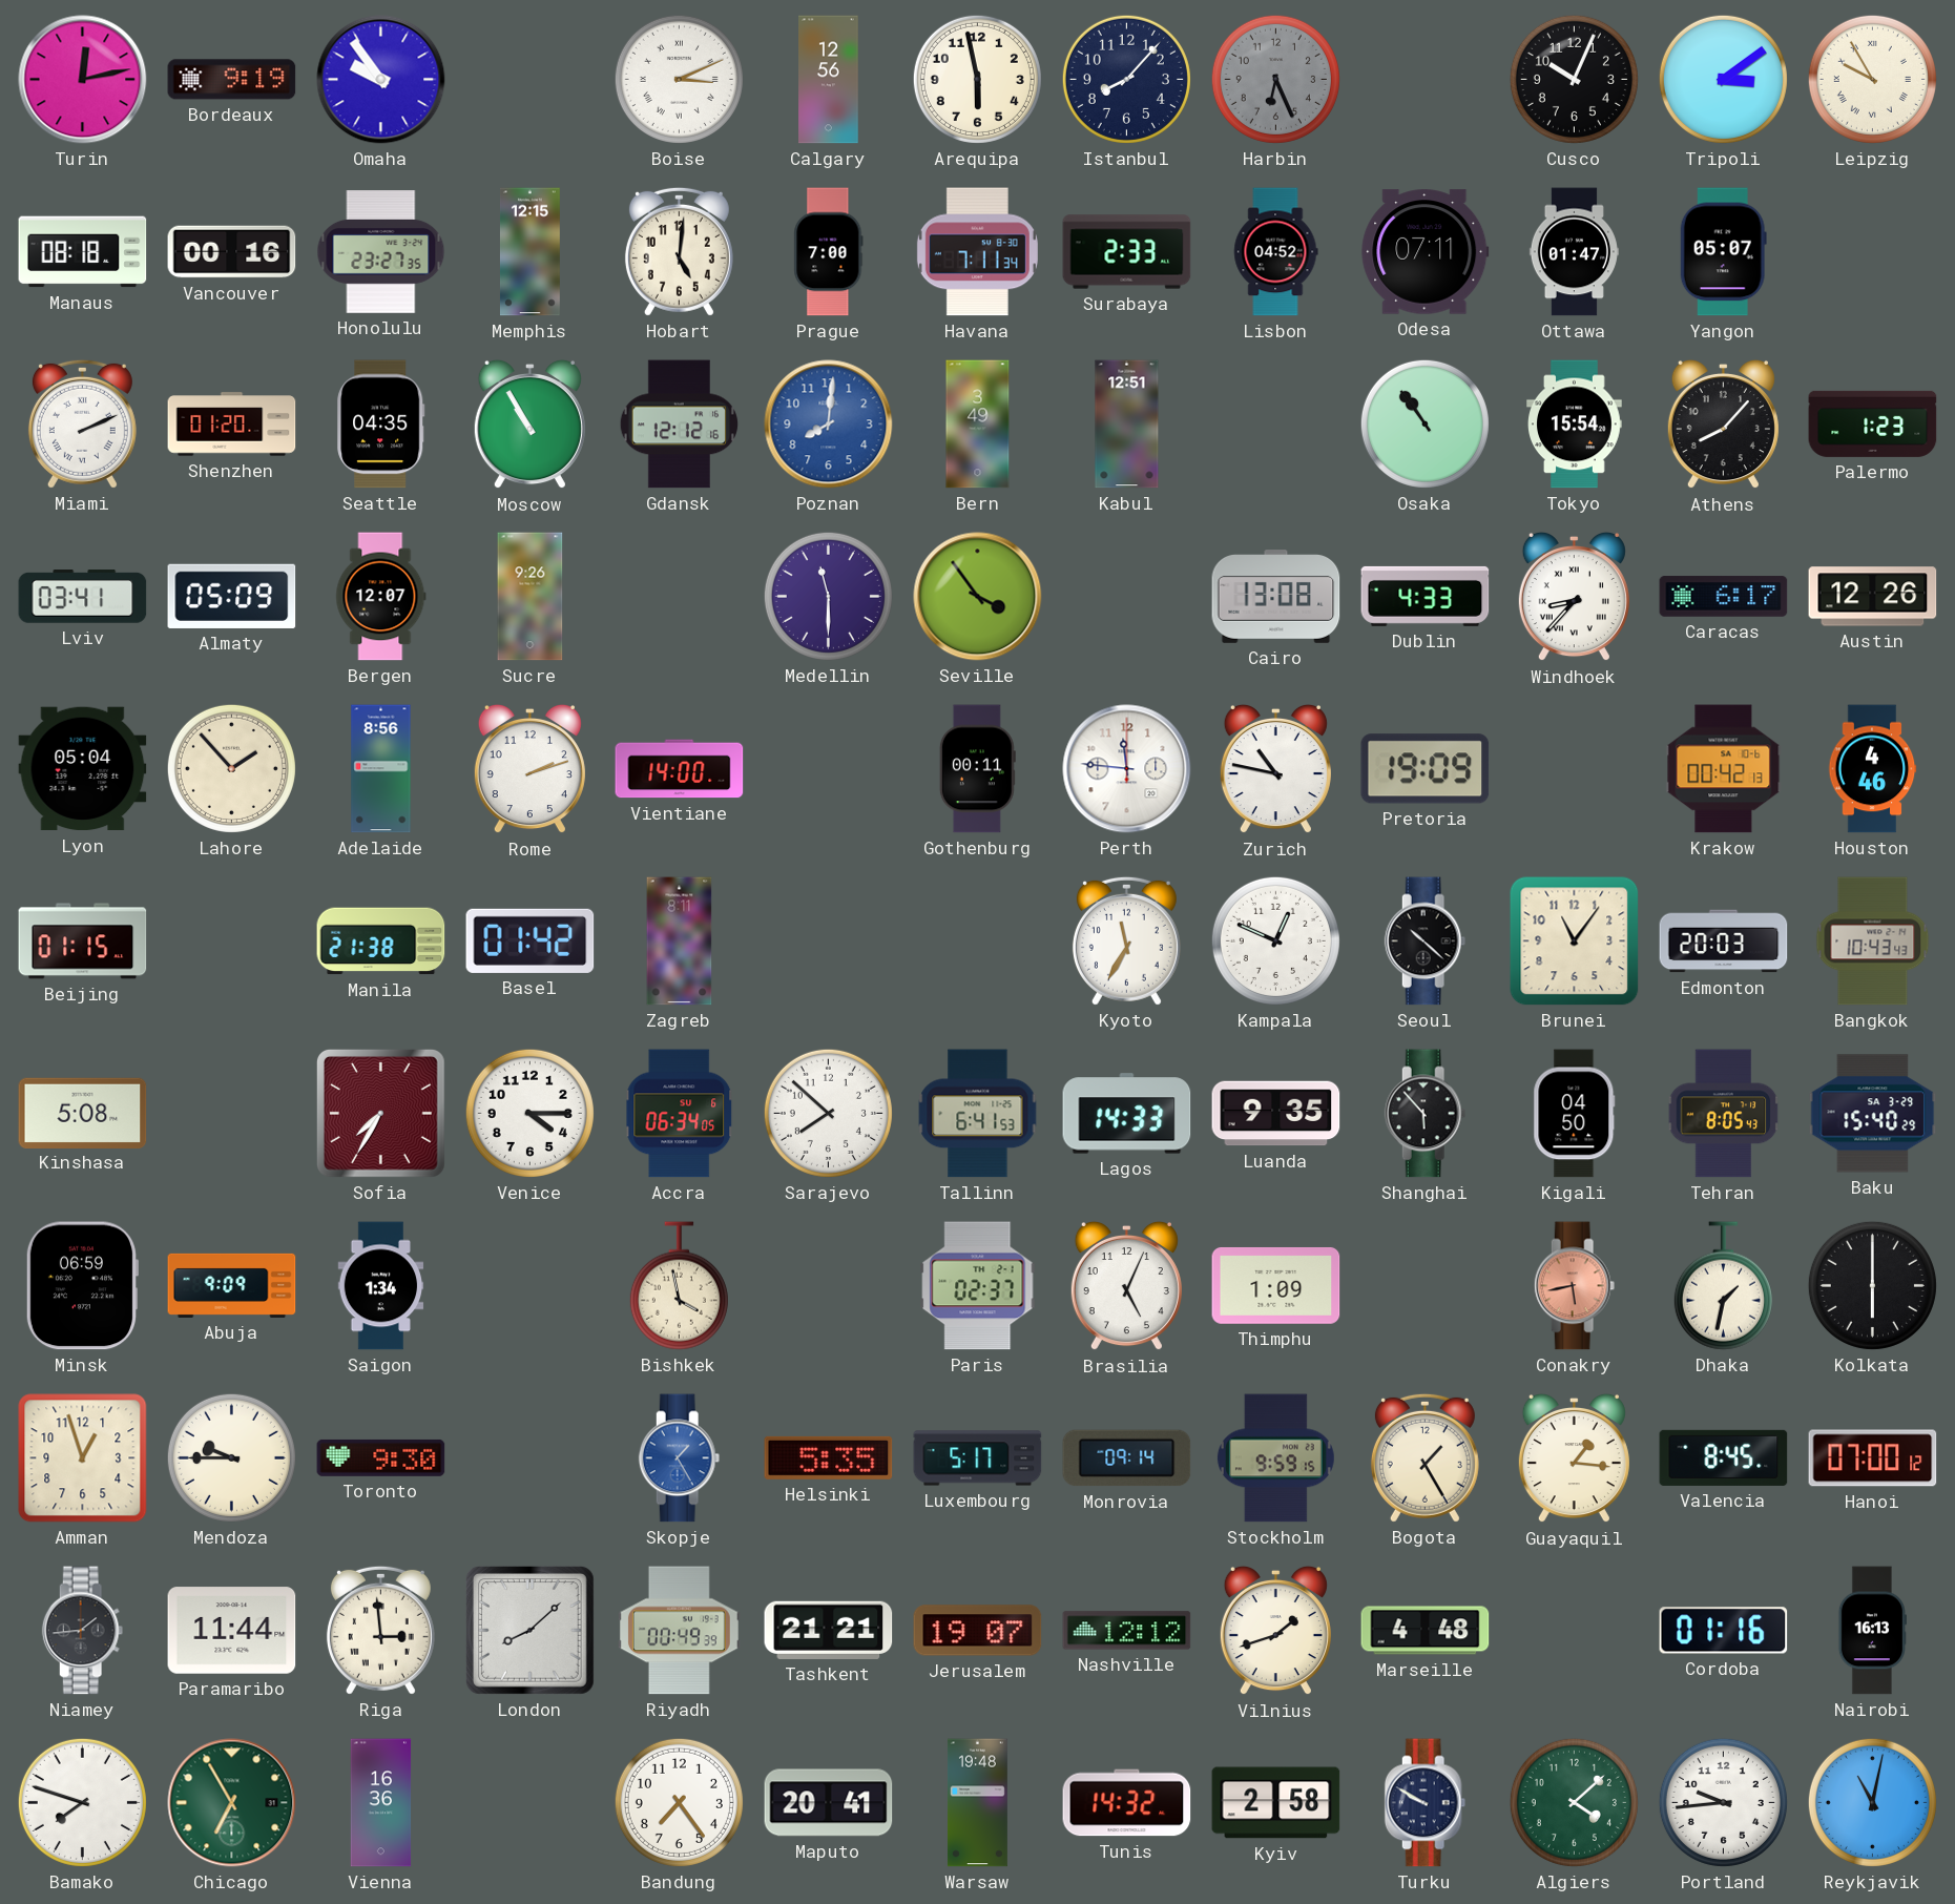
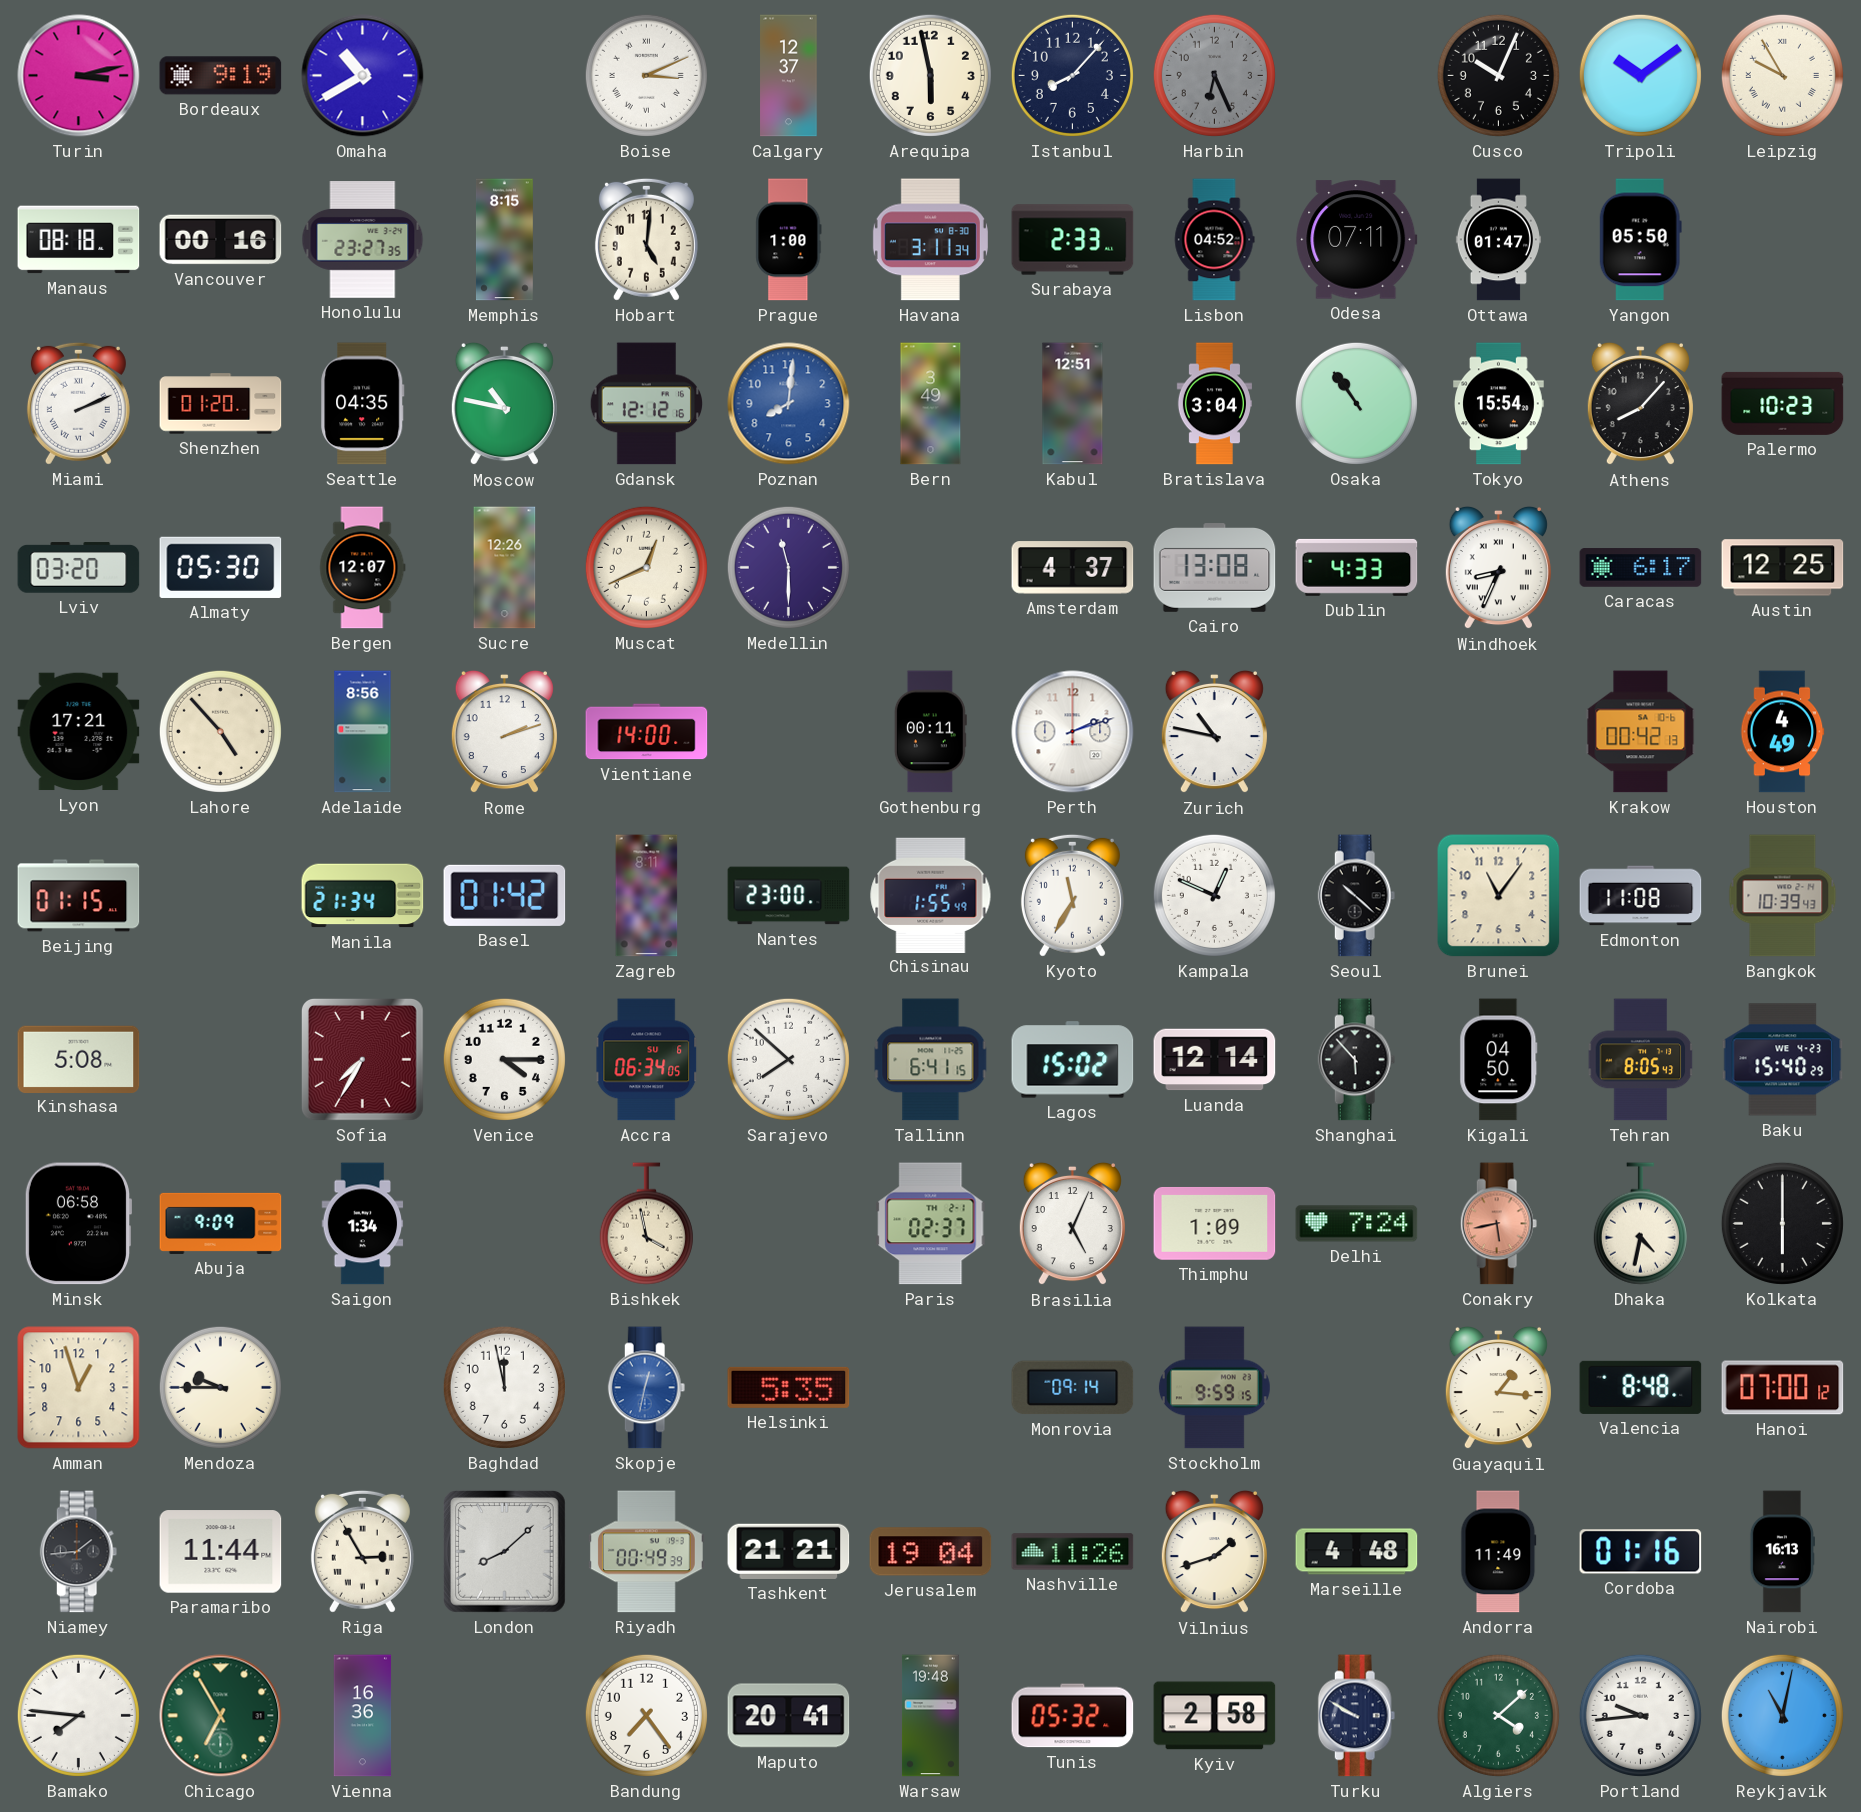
Turin: 12:13 -> 3:13
Omaha: 9:54 -> 10:40
Calgary: 12:56 -> 12:37
Tripoli: 3:09 -> 10:09
Memphis: 12:15 -> 8:15
Prague: 7:00 -> 1:00
Havana: 7:11 -> 3:11
Yangon: 05:07 -> 05:50
Moscow: 10:55 -> 10:47
Bratislava: none -> 3:04
Palermo: 1:23 -> 10:23
Lviv: 03:41 -> 03:20
Almaty: 05:09 -> 05:30
Sucre: 9:26 -> 12:26
Muscat: none -> 12:41
Seville: 3:54 -> none
Amsterdam: none -> 4:37
Windhoek: 8:37 -> 8:34
Austin: 12:26 -> 12:25
Lyon: 05:04 -> 17:21
Lahore: 1:53 -> 4:53
Perth: 11:46 -> 2:12
Pretoria: 19:09 -> none
Houston: 4:46 -> 4:49
Manila: 21:38 -> 21:34
Nantes: none -> 23:00
Chisinau: none -> 1:55
Edmonton: 20:03 -> 11:08
Bangkok: 10:43 -> 10:39
Tallinn: 6:41:53 -> 6:41:15
Lagos: 14:33 -> 15:02
Luanda: 9:35 -> 12:14
Baku date: SA 3-29 -> WE 4-23
Minsk: 06:59 -> 06:58
Delhi: none -> 7:24
Dhaka: 1:32 -> 4:32
Toronto: 9:30 -> none
Baghdad: none -> 11:58
Skopje: 1:25 -> 12:32
Luxembourg: 5:17 -> none
Bogota: 1:25 -> none
Valencia: 8:45 -> 8:48
Riga: 2:59 -> 2:55
Jerusalem: 19:07 -> 19:04
Nashville: 12:12 -> 11:26
Andorra: none -> 11:49
Bamako: 7:48 -> 7:46
Tunis: 14:32 -> 05:32
